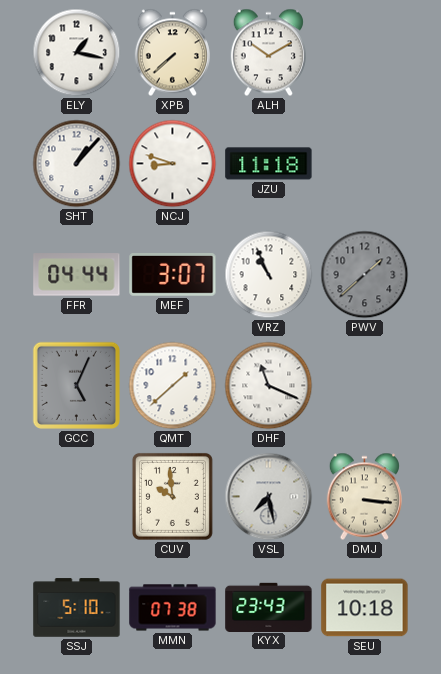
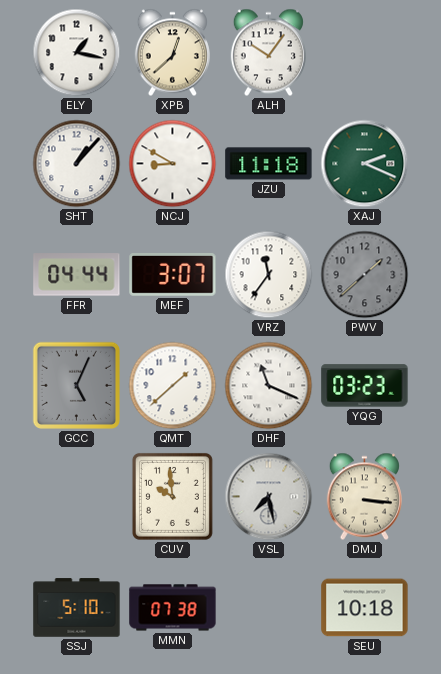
XPB: 7:38 -> 12:38
ALH: 10:10 -> 10:06
NCJ: 8:48 -> 8:50
XAJ: none -> 2:19
VRZ: 10:56 -> 11:36
YQG: none -> 03:23
KYX: 23:43 -> none
